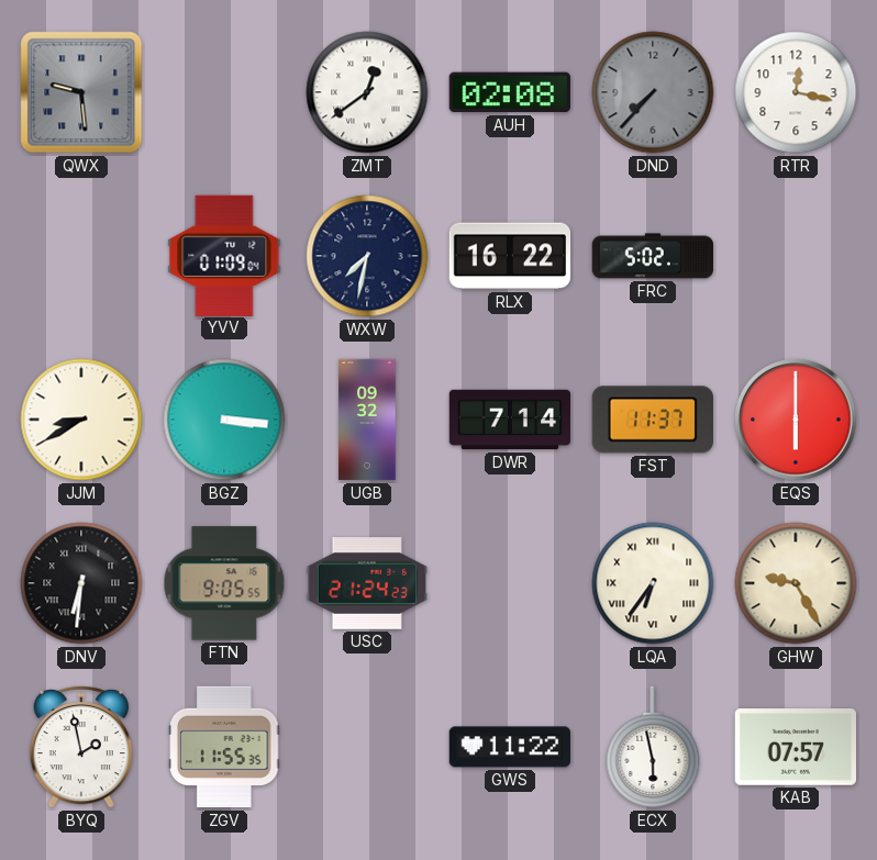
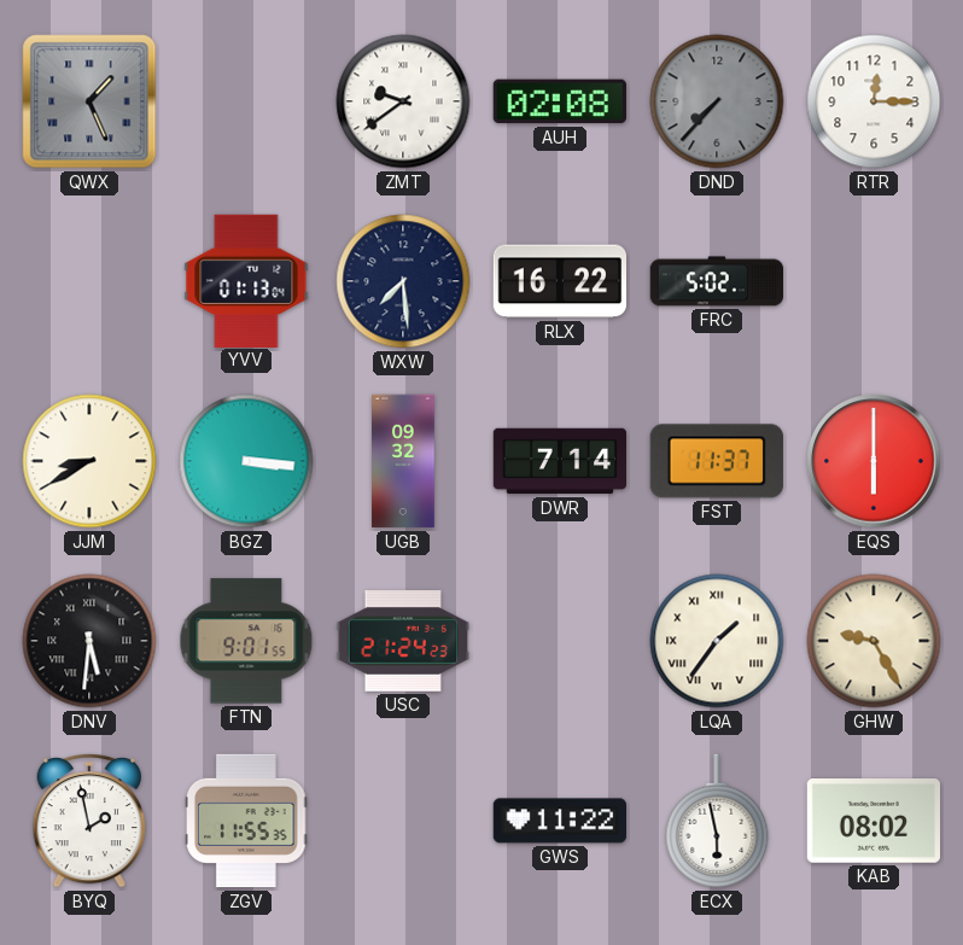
QWX: 9:29 -> 1:26
ZMT: 12:39 -> 9:39
RTR: 12:17 -> 12:15
YVV: 01:09 -> 01:13
WXW: 7:32 -> 7:29
DNV: 6:31 -> 5:31
FTN: 9:05 -> 9:01
LQA: 6:36 -> 1:36
KAB: 07:57 -> 08:02
